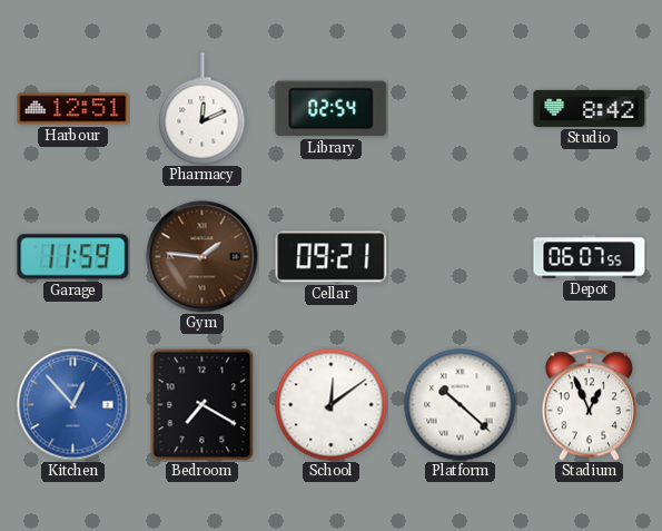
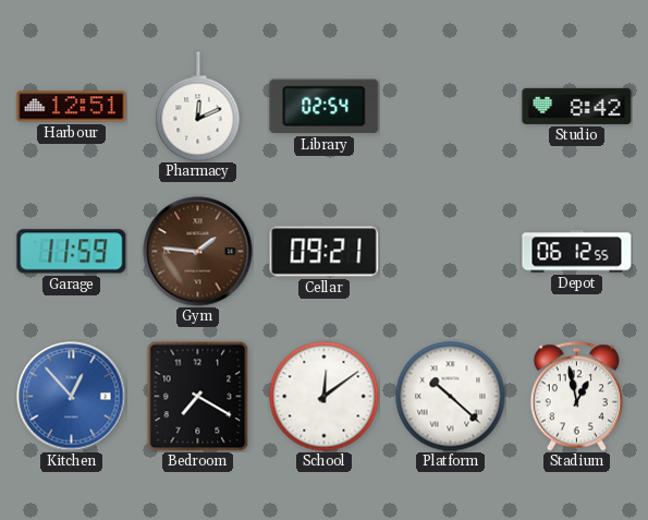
Depot: 06:07 -> 06:12
Stadium: 12:56 -> 12:58
